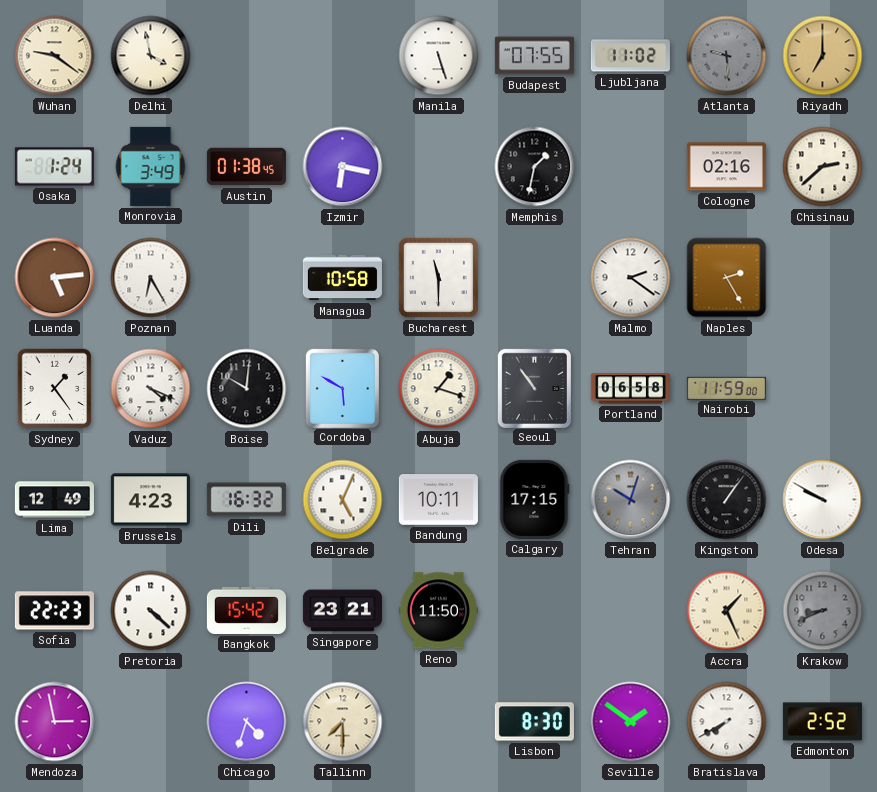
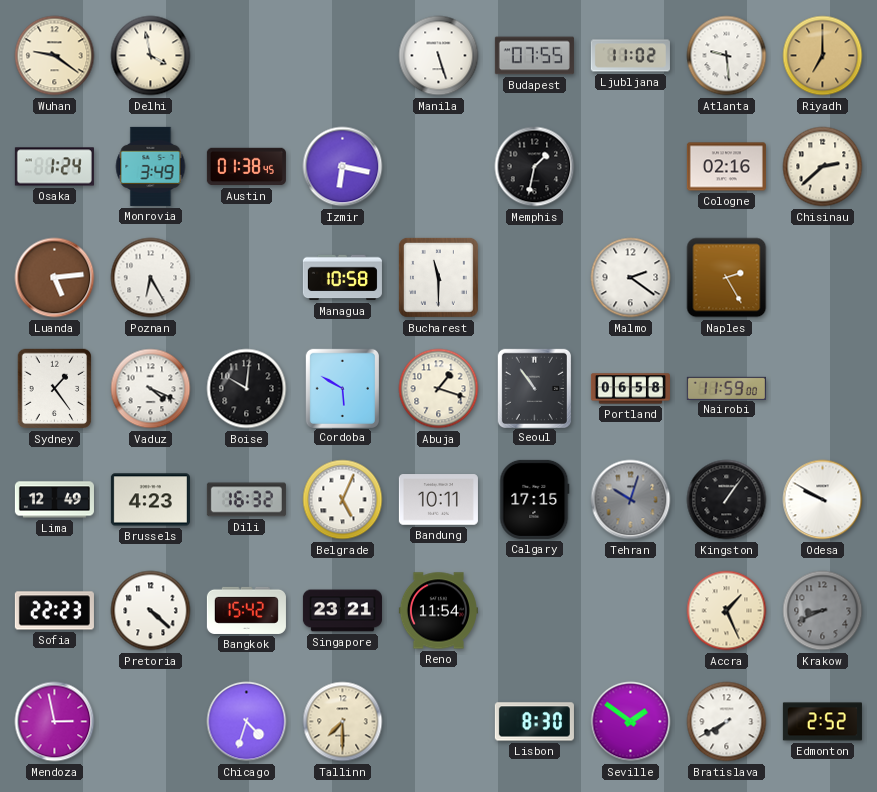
Atlanta dial: grey -> white
Reno: 11:50 -> 11:54
